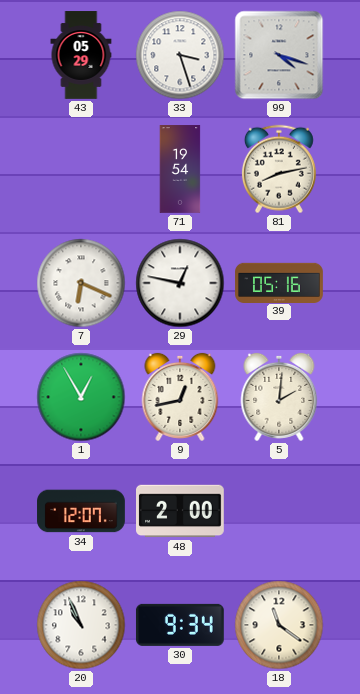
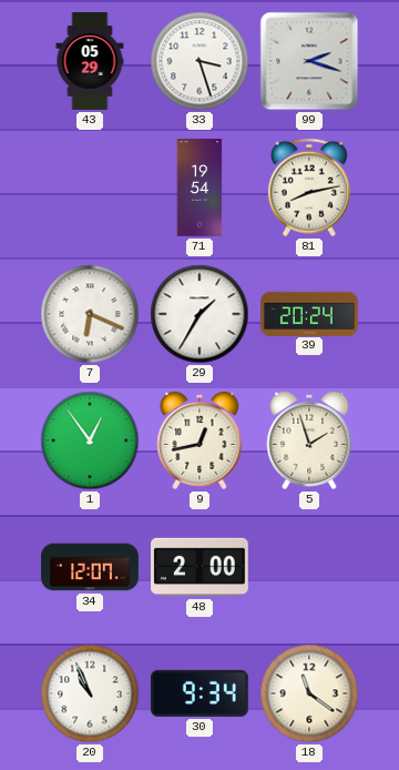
99: 4:18 -> 2:18
29: 12:47 -> 1:35
39: 05:16 -> 20:24
1: 12:55 -> 12:54
5: 2:01 -> 1:57
